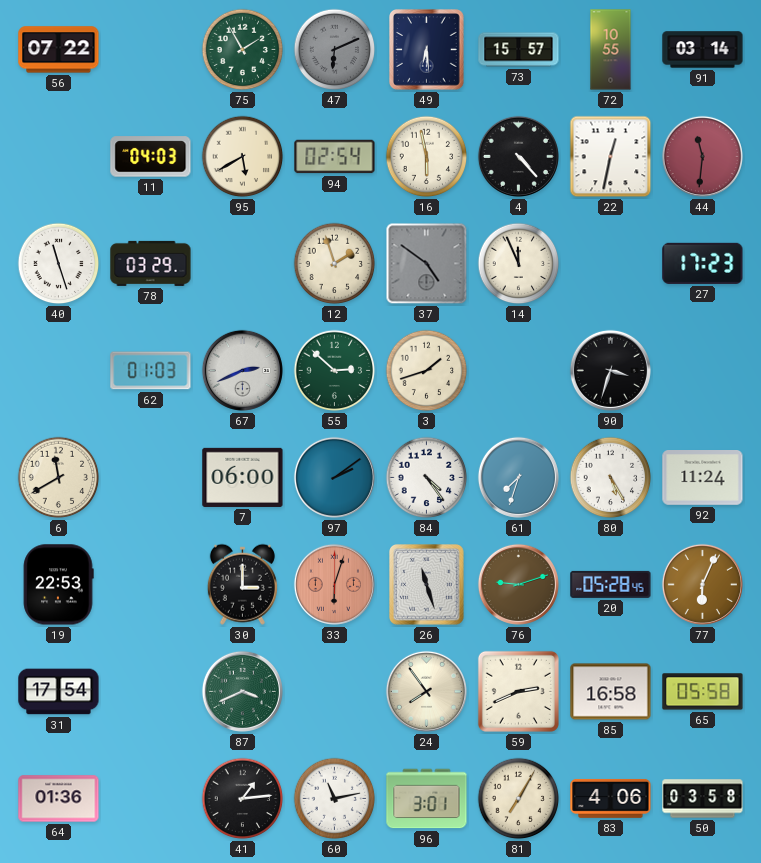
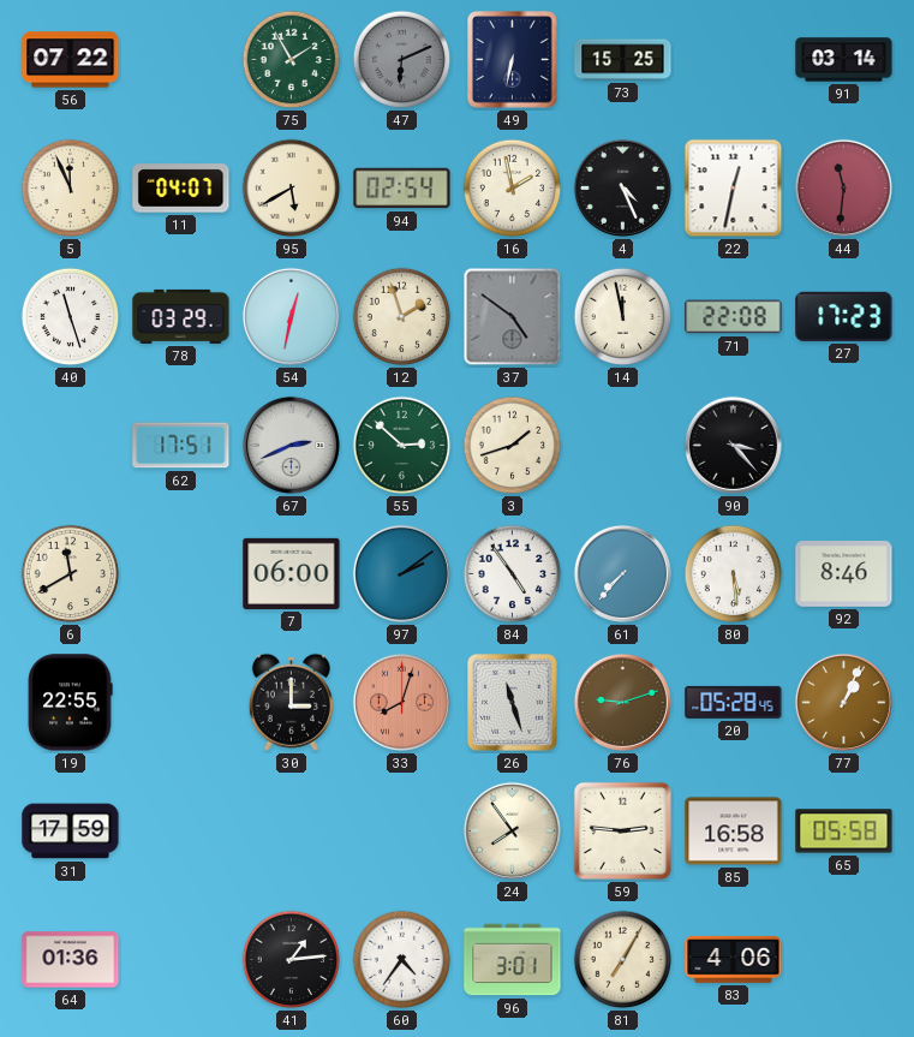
49: 6:29 -> 6:32
73: 15:57 -> 15:25
72: 10:55 -> none
5: none -> 11:56
11: 04:03 -> 04:07
16: 5:58 -> 1:58
4: 4:23 -> 4:26
54: none -> 12:32
14: 11:56 -> 11:58
71: none -> 22:08
62: 01:03 -> 17:51
90: 3:33 -> 3:23
84: 4:24 -> 4:54
61: 7:33 -> 7:37
80: 5:25 -> 5:29
92: 11:24 -> 8:46
19: 22:53 -> 22:55
33: 6:03 -> 8:03
77: 6:04 -> 1:04
31: 17:54 -> 17:59
87: 3:41 -> none
59: 2:41 -> 2:46
60: 11:13 -> 4:36
50: 03:58 -> none
